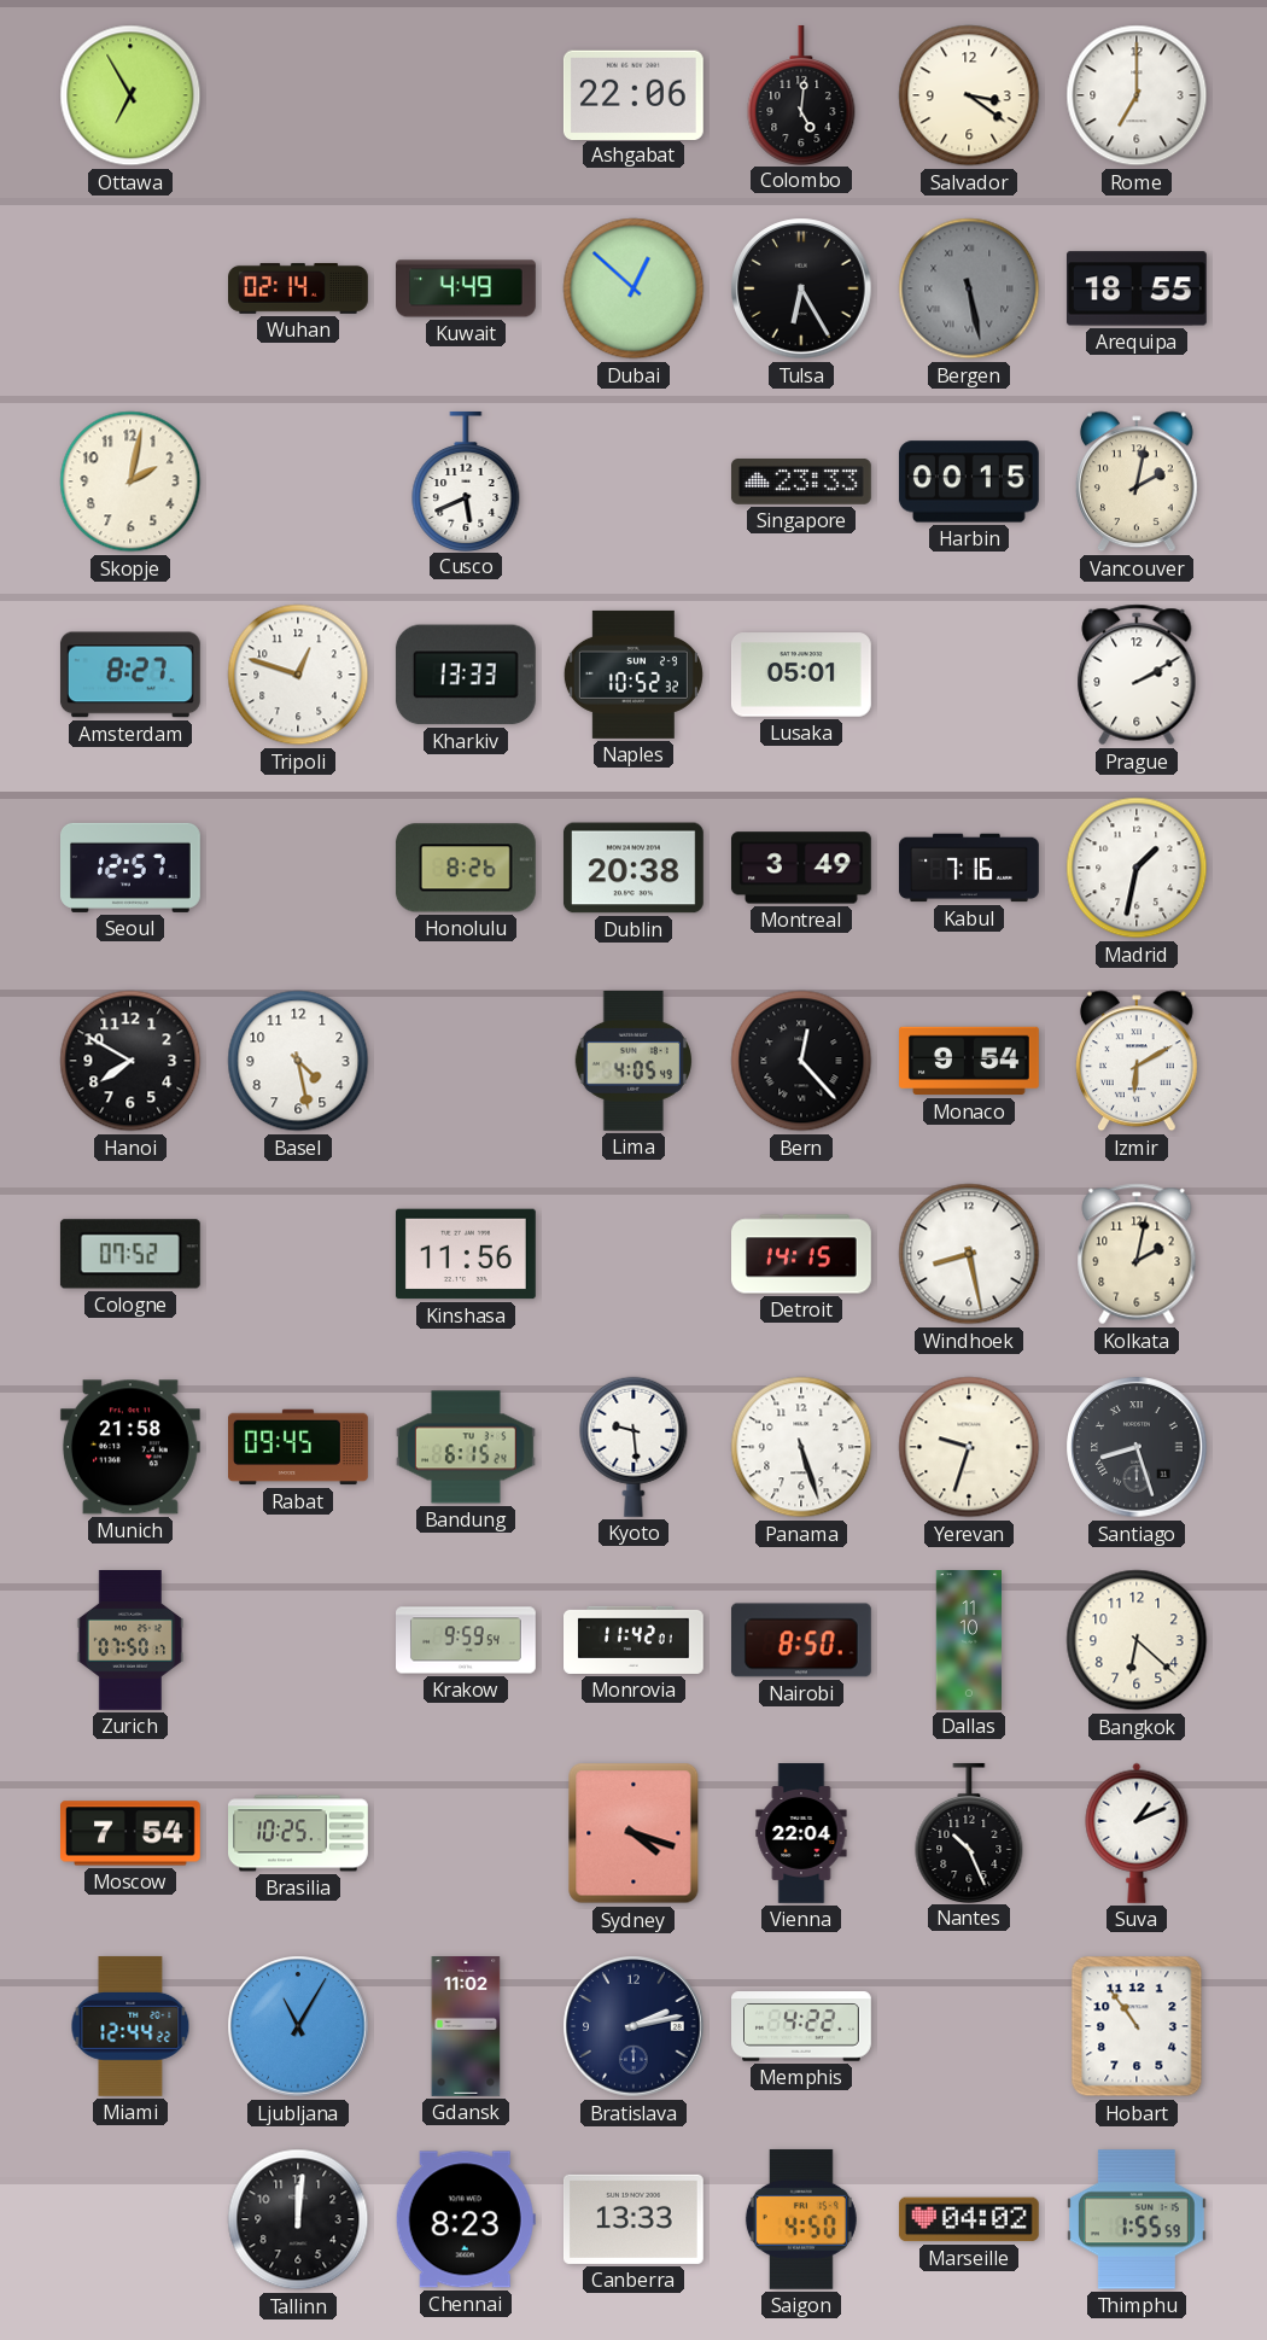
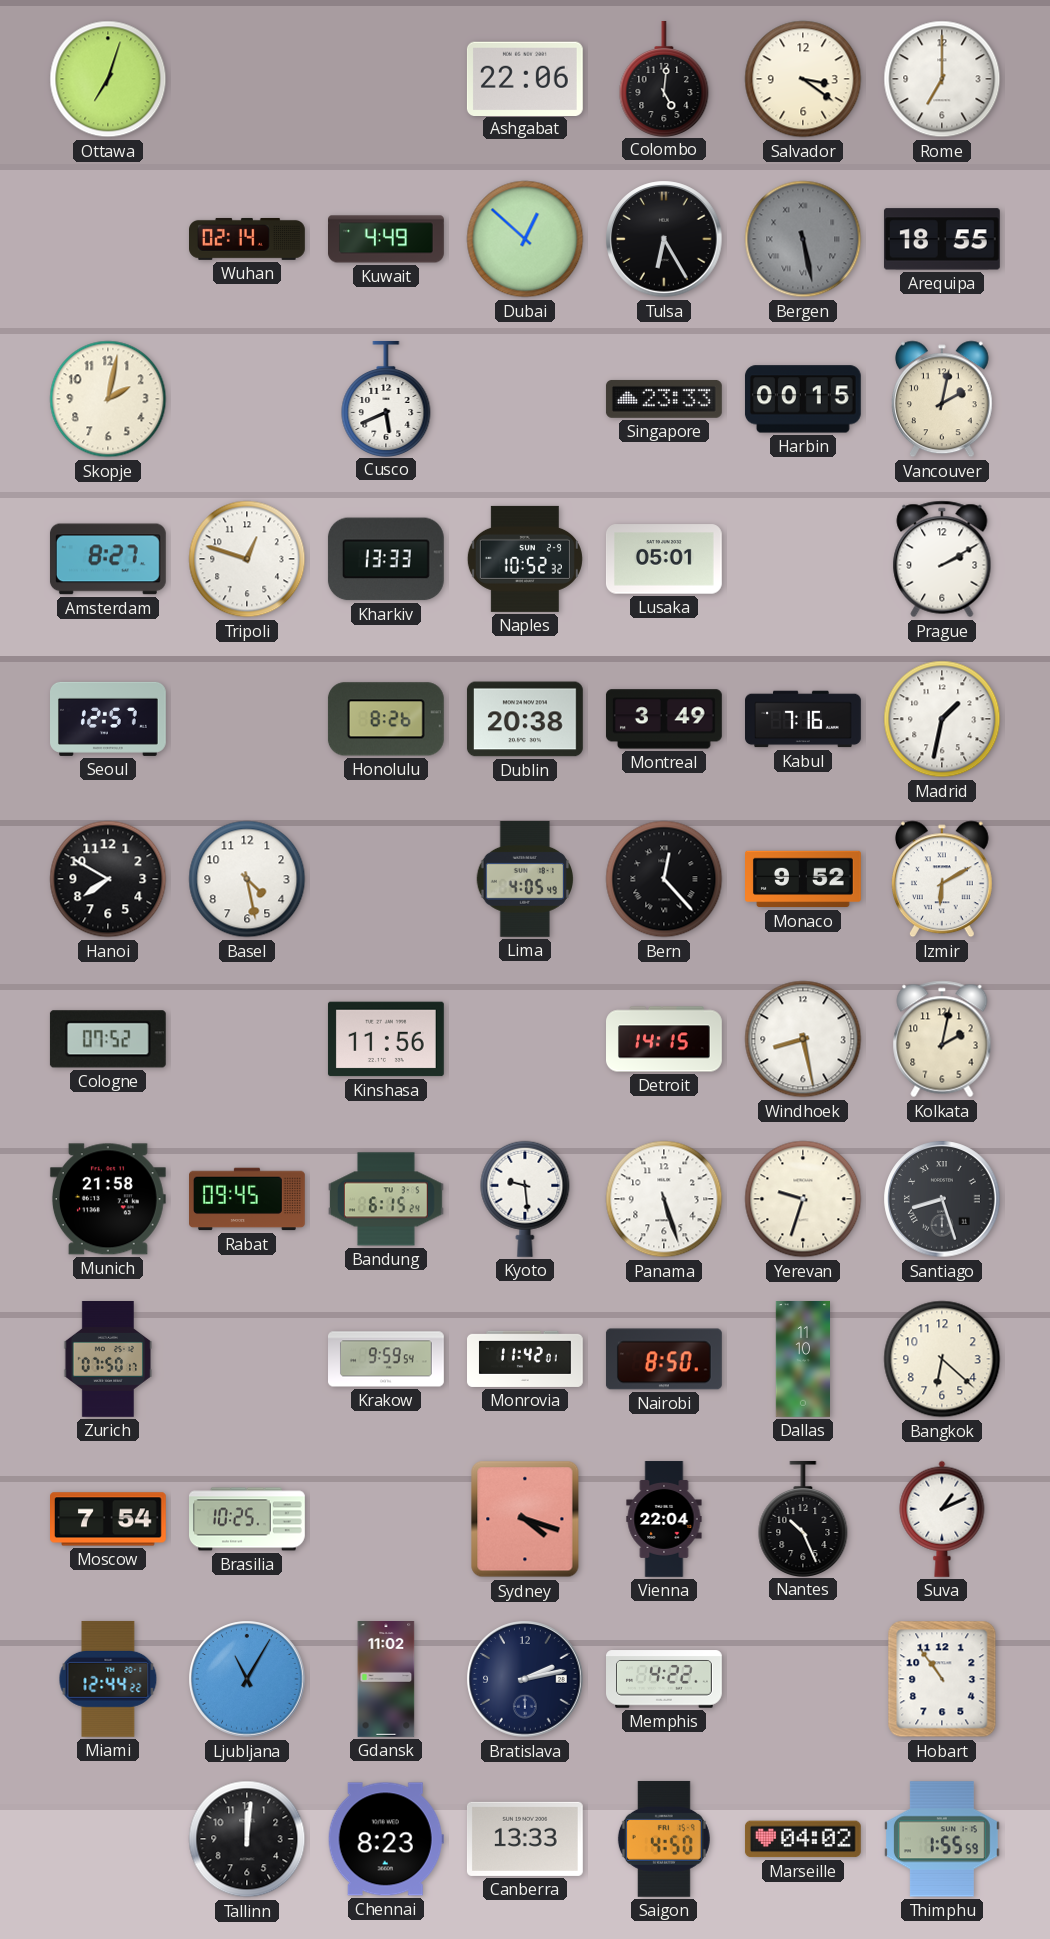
Ottawa: 6:55 -> 7:03
Monaco: 9:54 -> 9:52
